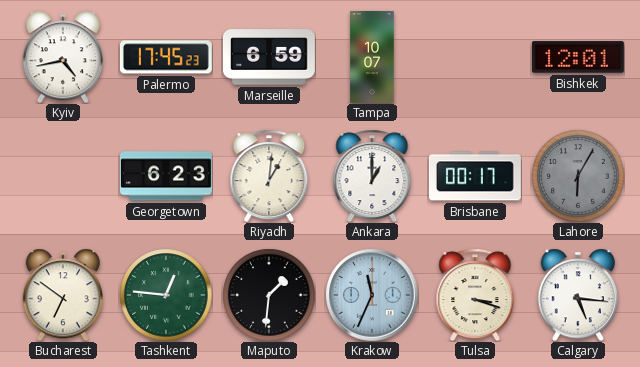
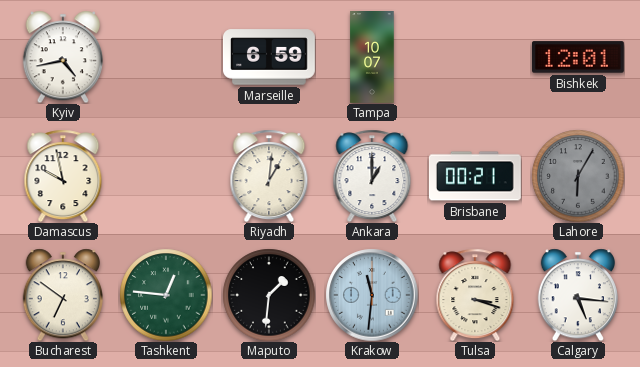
Palermo: 17:45 -> none
Damascus: none -> 9:58
Georgetown: 6:23 -> none
Brisbane: 00:17 -> 00:21
Krakow: 11:34 -> 11:31
